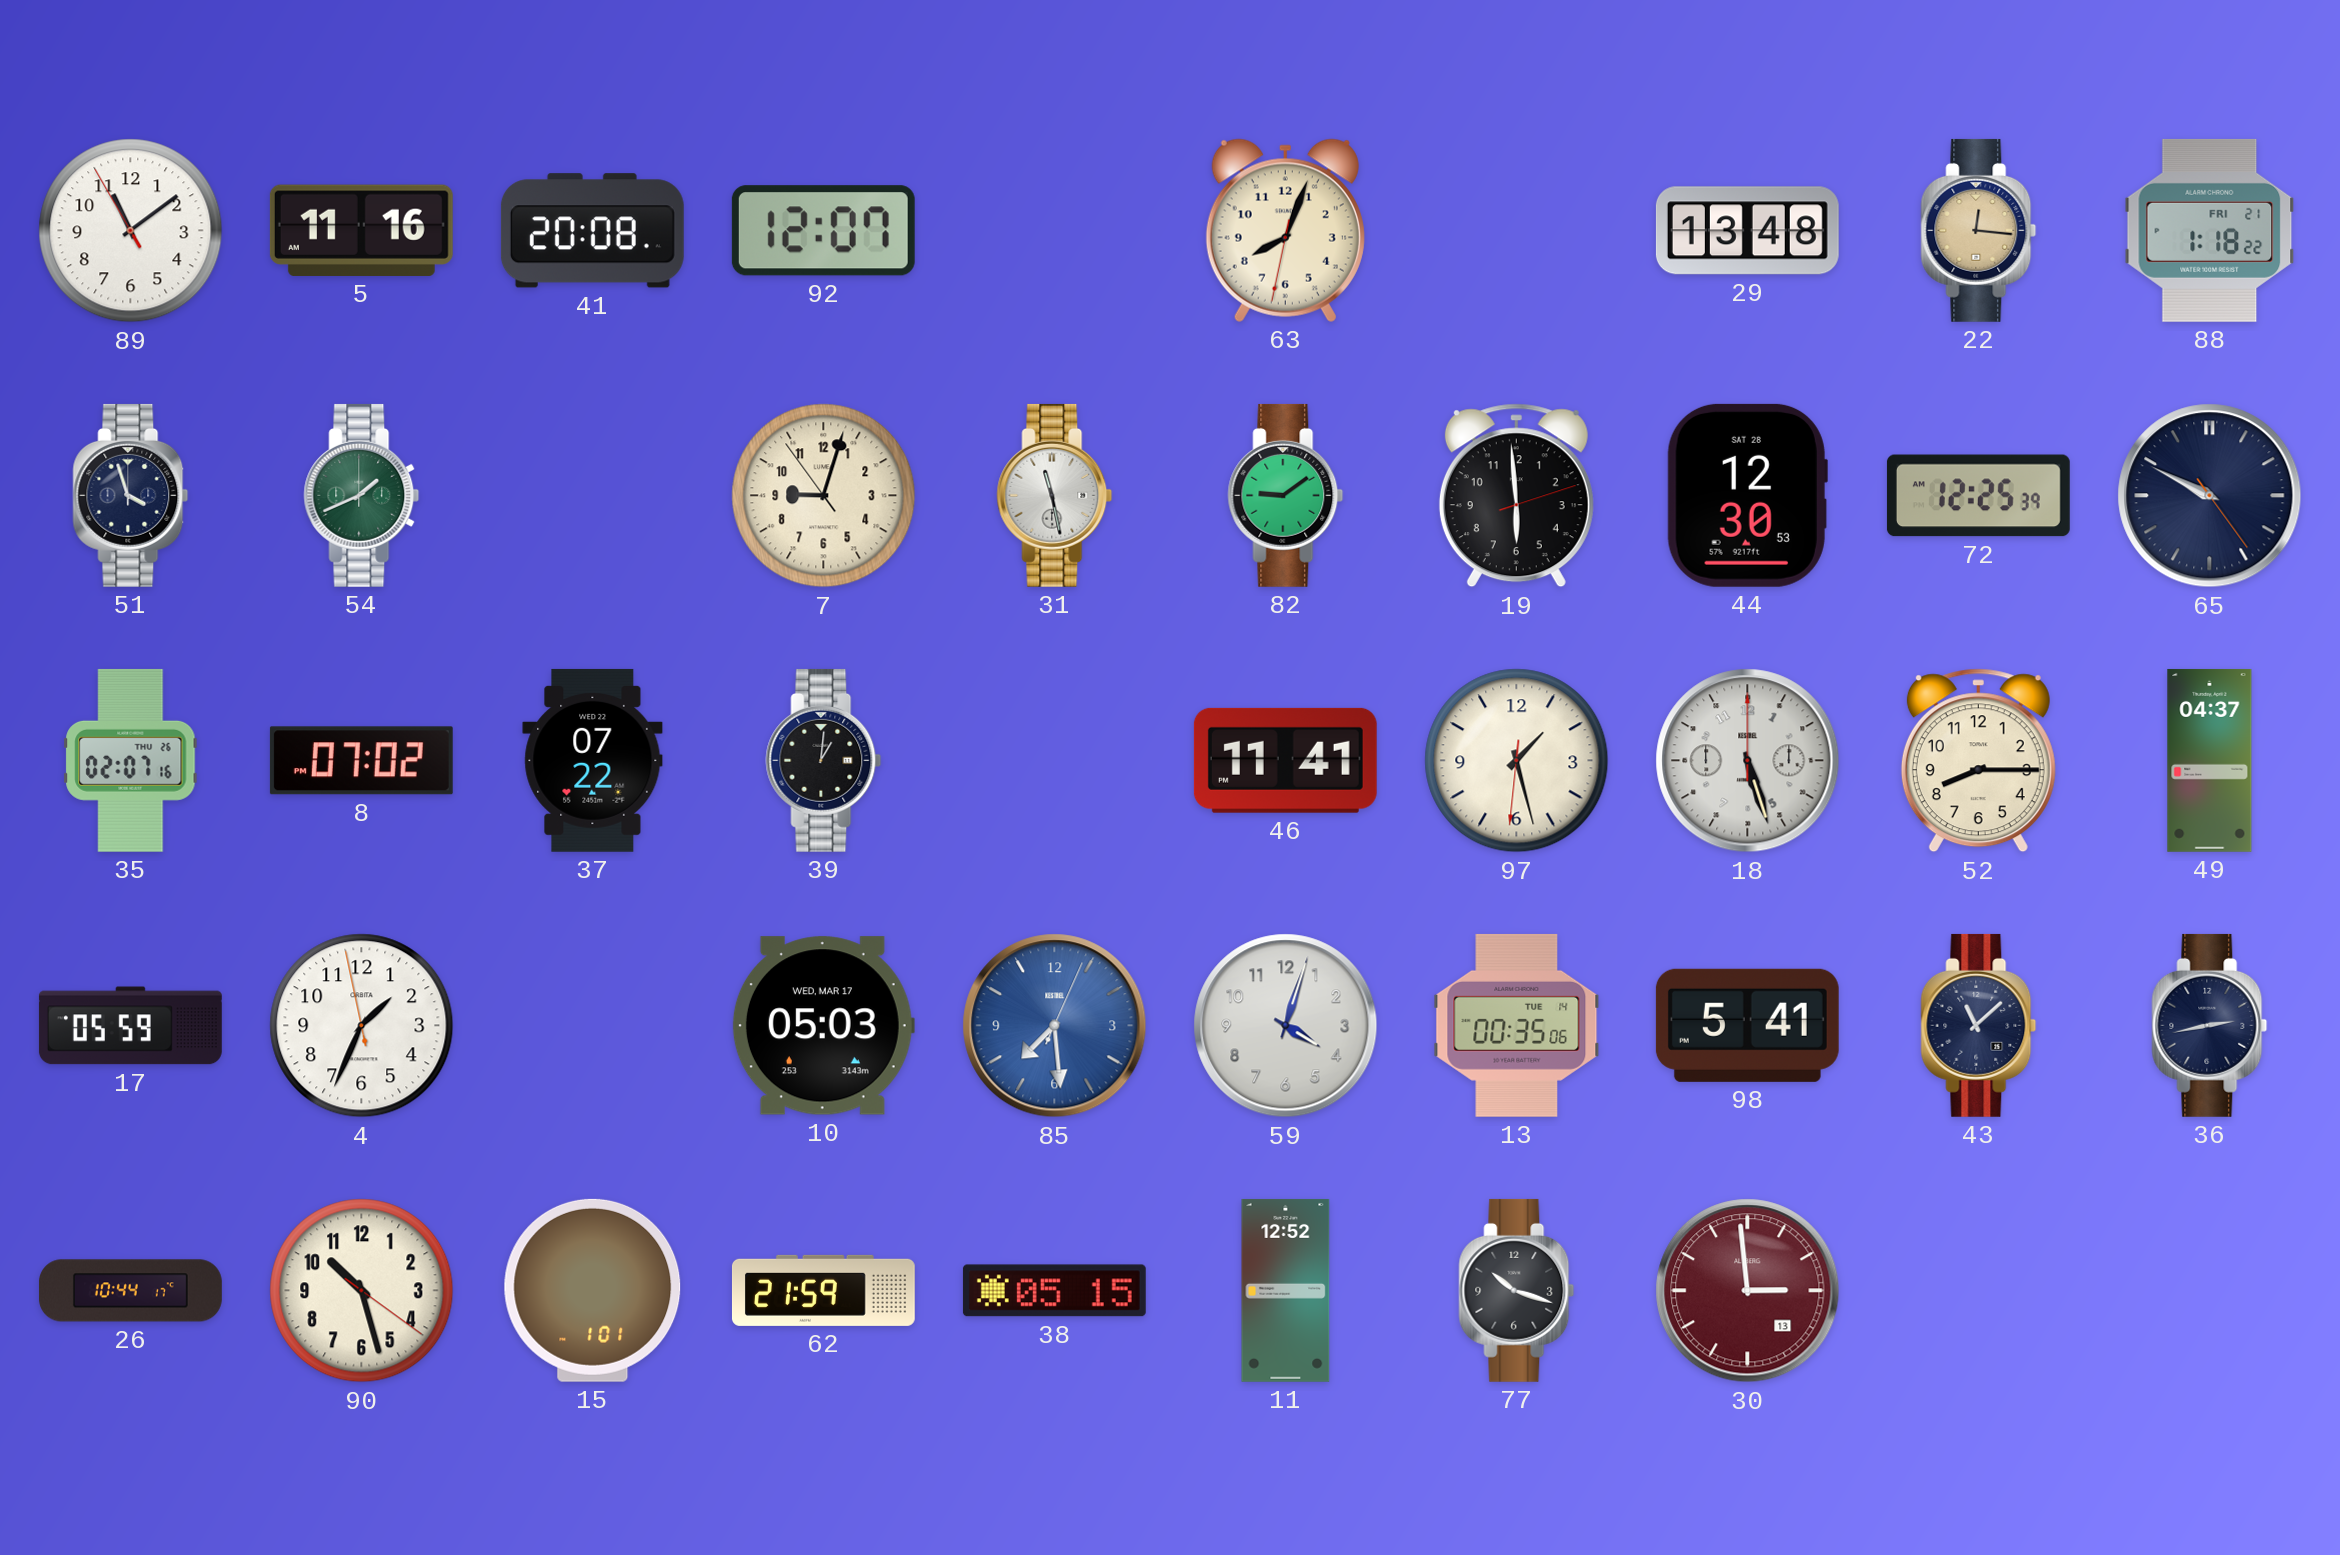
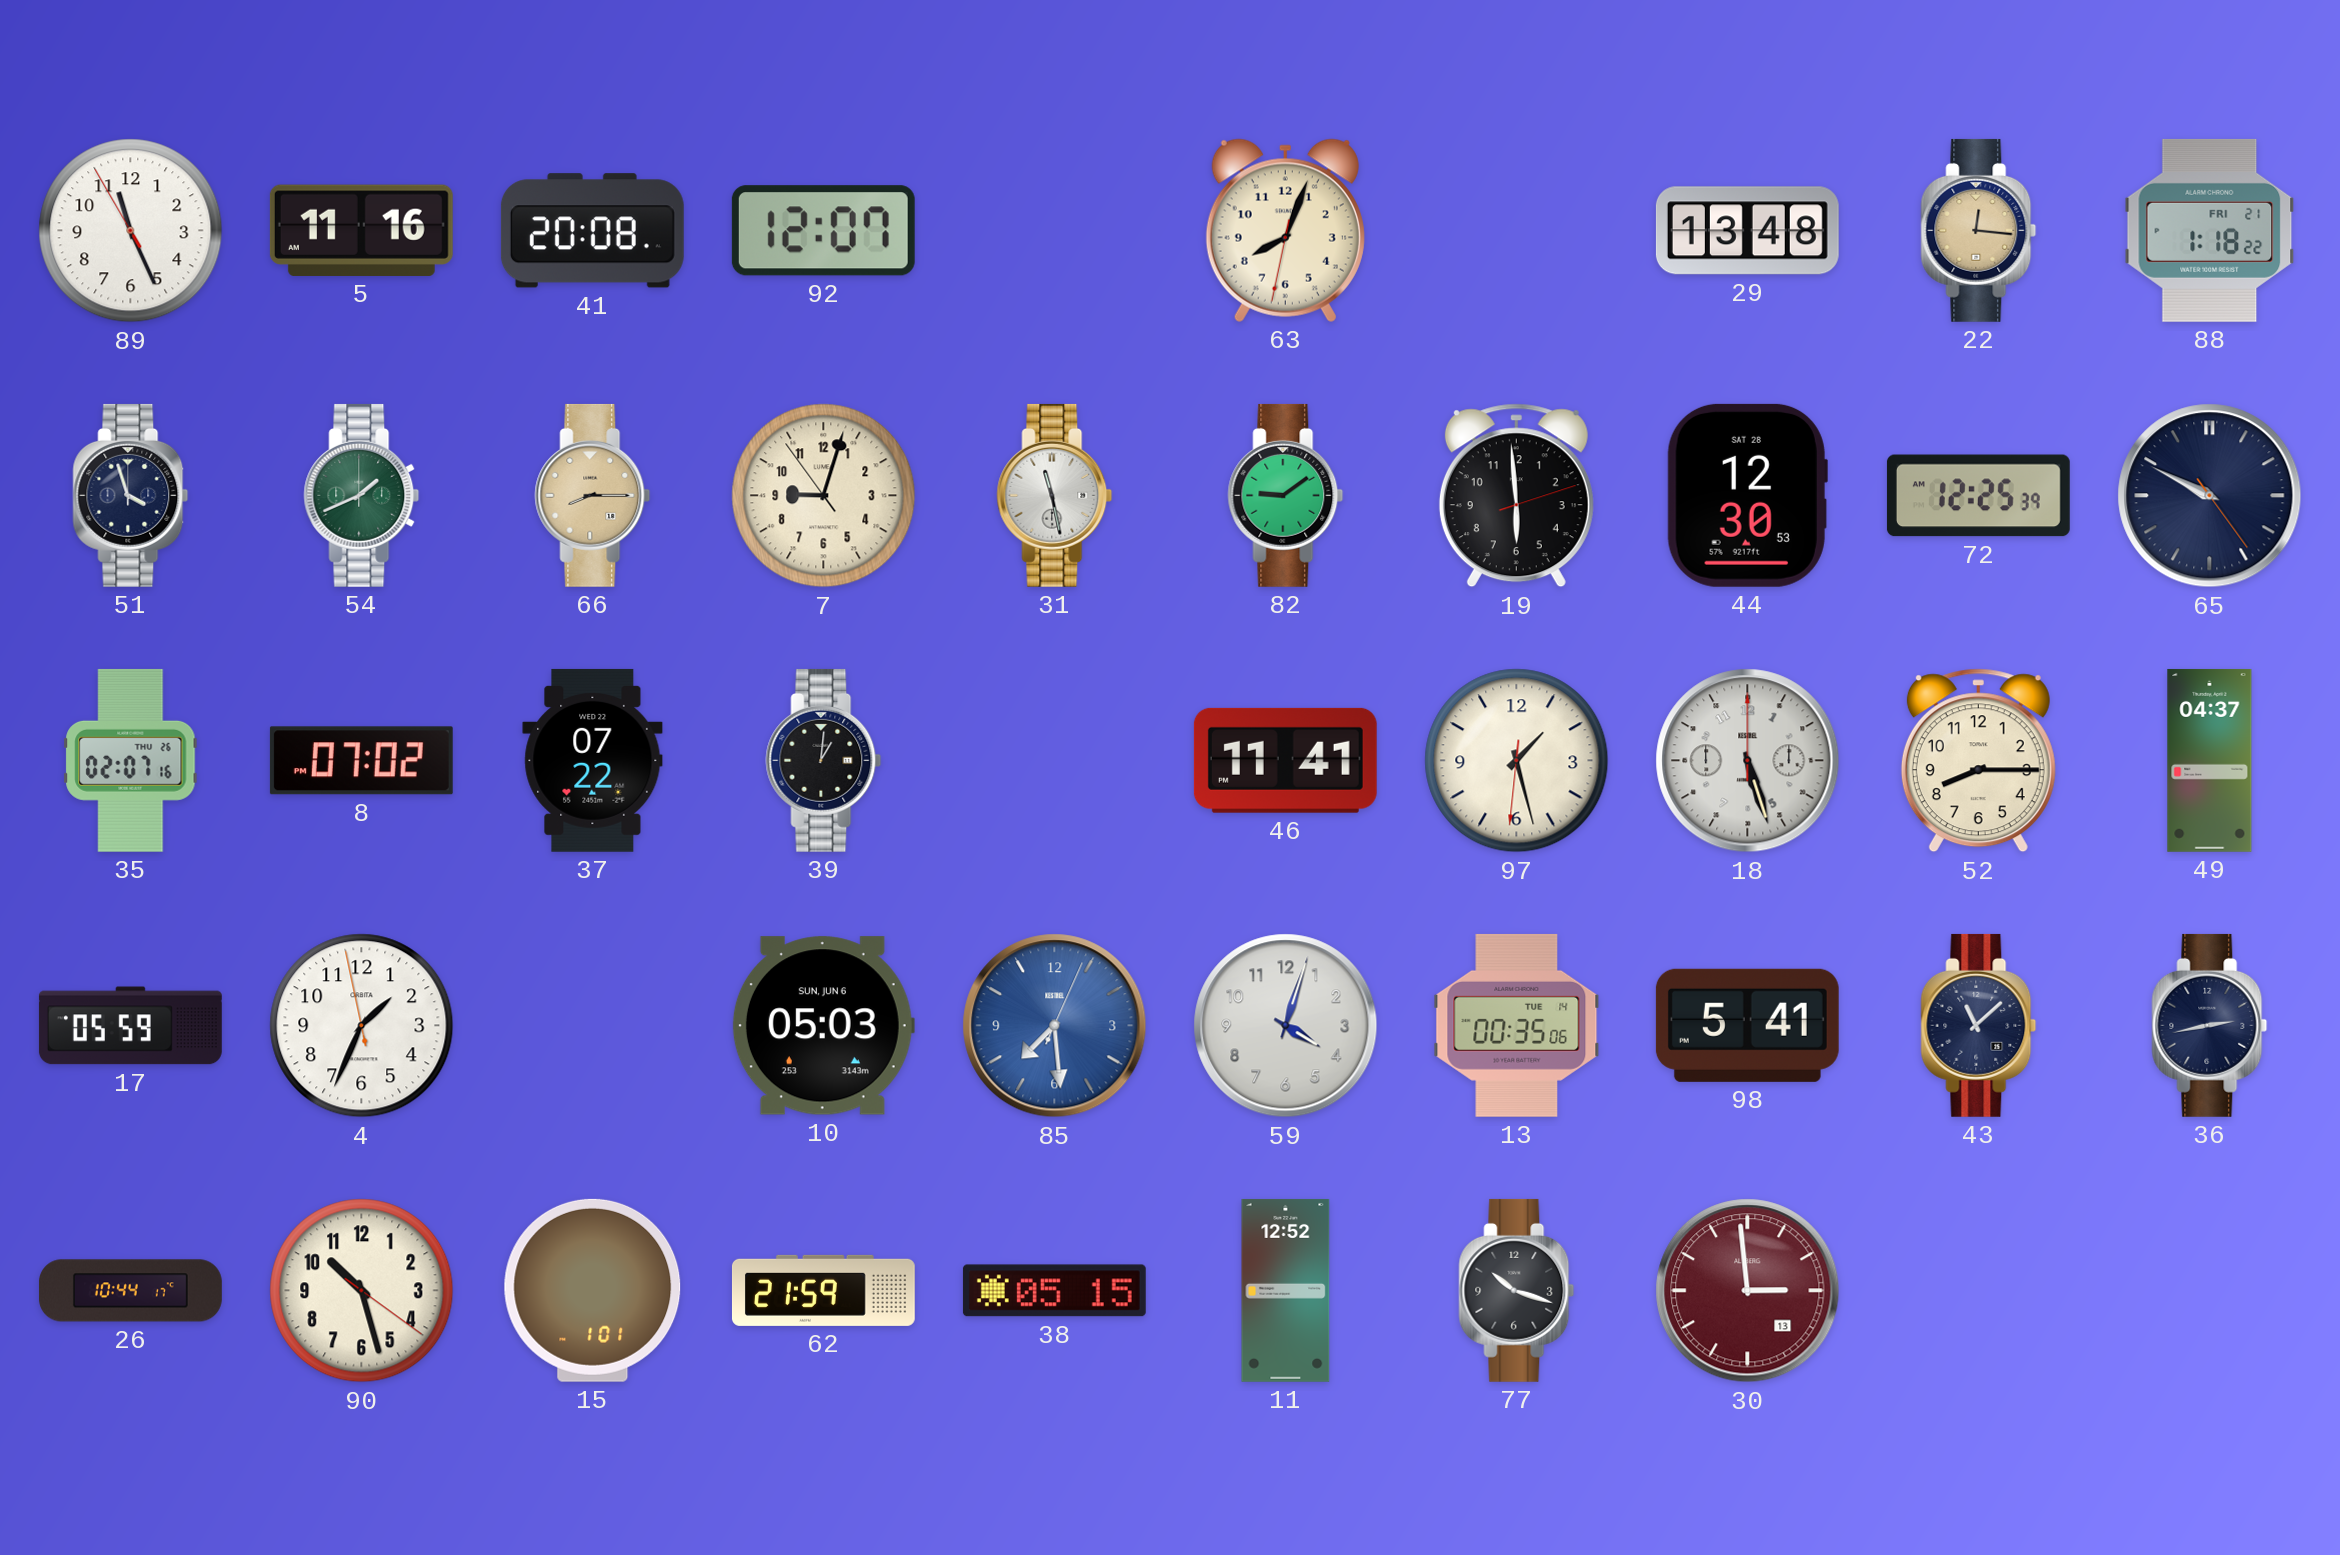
89: 11:08 -> 11:25
66: none -> 8:15
10 date: WED, MAR 17 -> SUN, JUN 6
